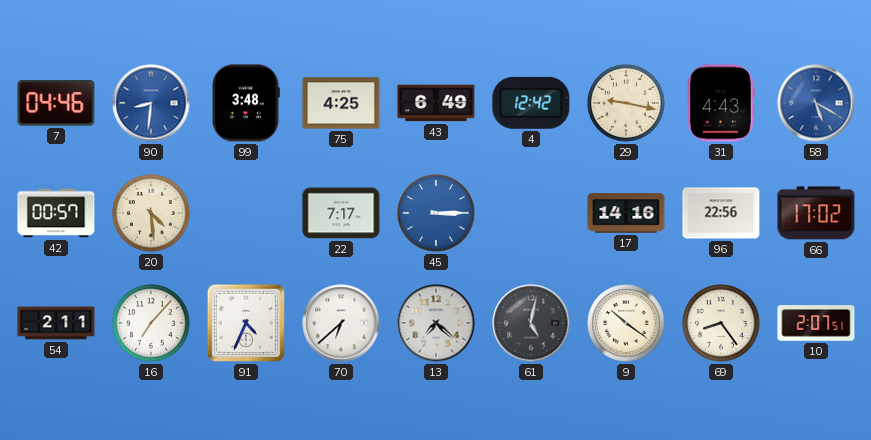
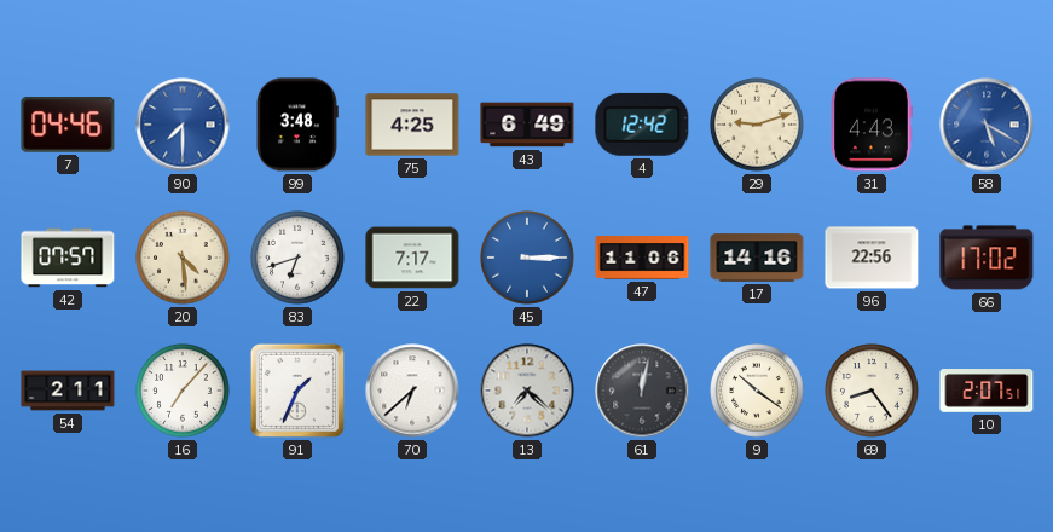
90: 8:31 -> 7:30
29: 9:17 -> 9:12
42: 00:57 -> 07:57
83: none -> 6:42
47: none -> 11:06
91: 4:34 -> 1:34
61: 5:02 -> 12:02
